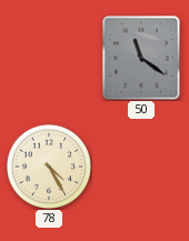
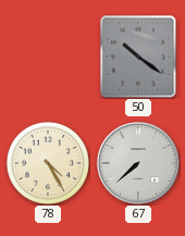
50: 11:21 -> 10:21
67: none -> 7:38
